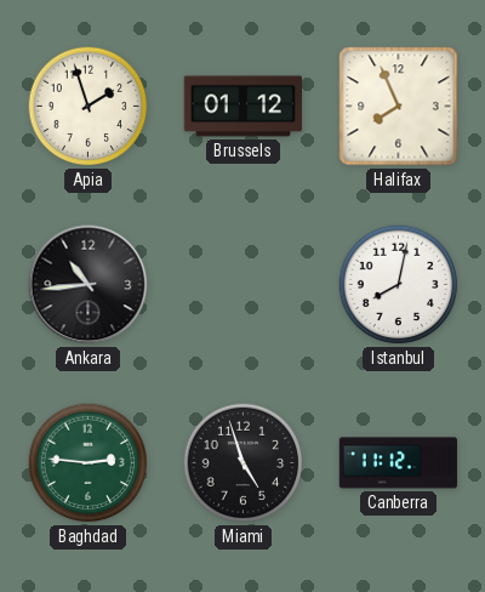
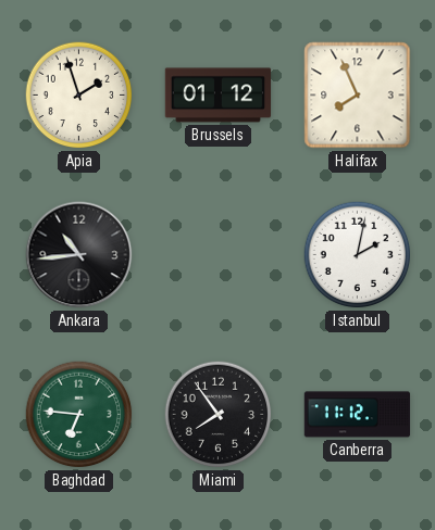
Istanbul: 8:02 -> 2:02
Baghdad: 2:46 -> 6:46
Miami: 4:57 -> 7:54
